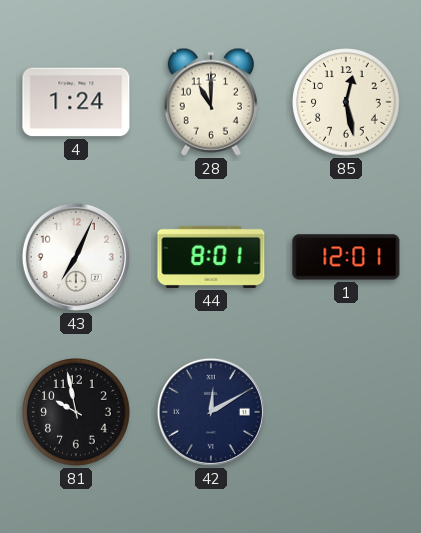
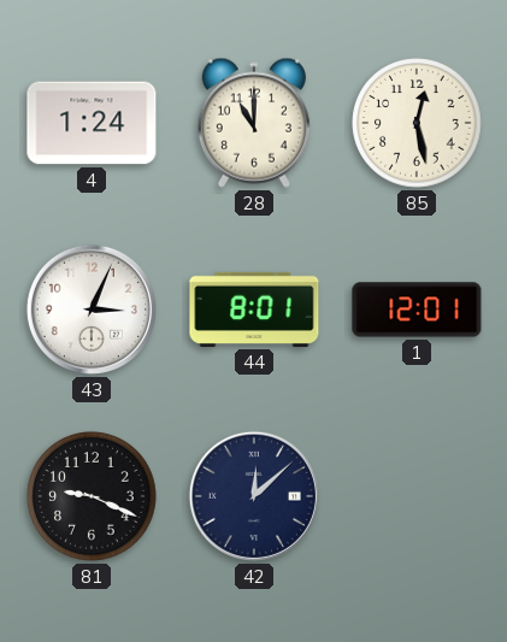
43: 7:04 -> 3:04
81: 9:58 -> 9:19
42: 12:10 -> 12:08
